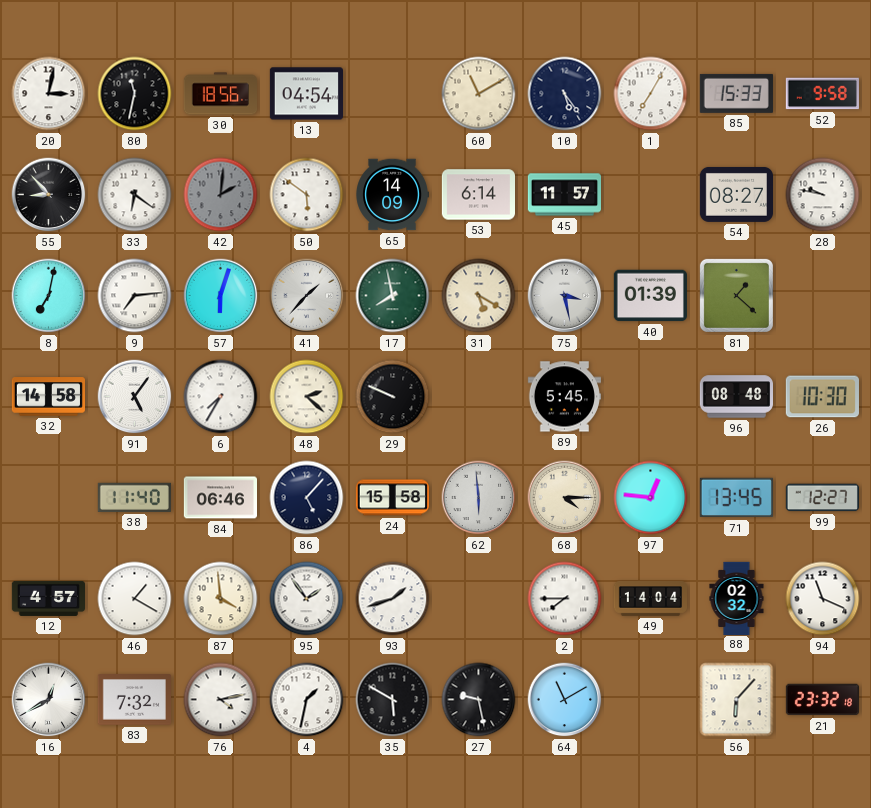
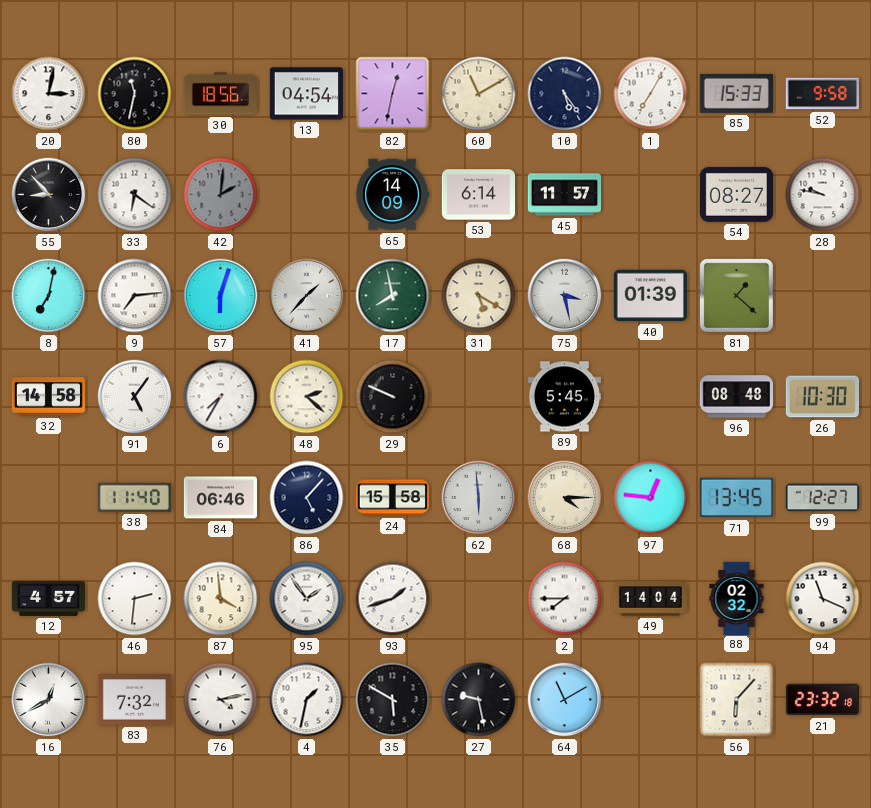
82: none -> 12:32
50: 5:51 -> none
46: 1:20 -> 2:31
